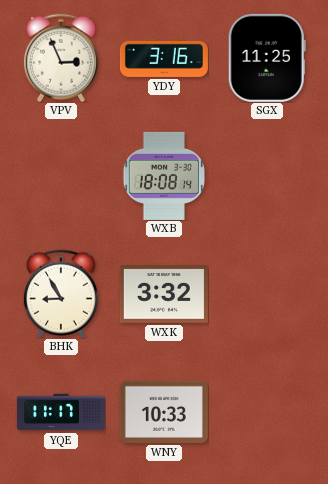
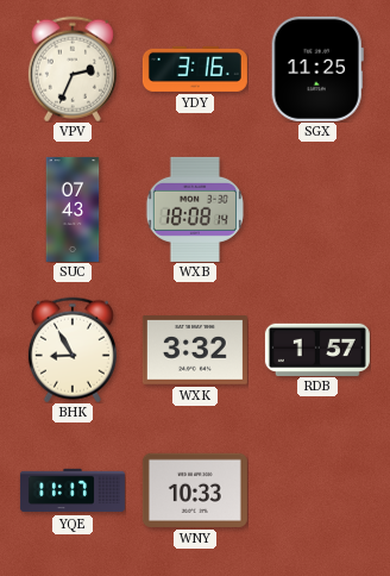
VPV: 2:56 -> 2:34
SUC: none -> 07:43
RDB: none -> 1:57
